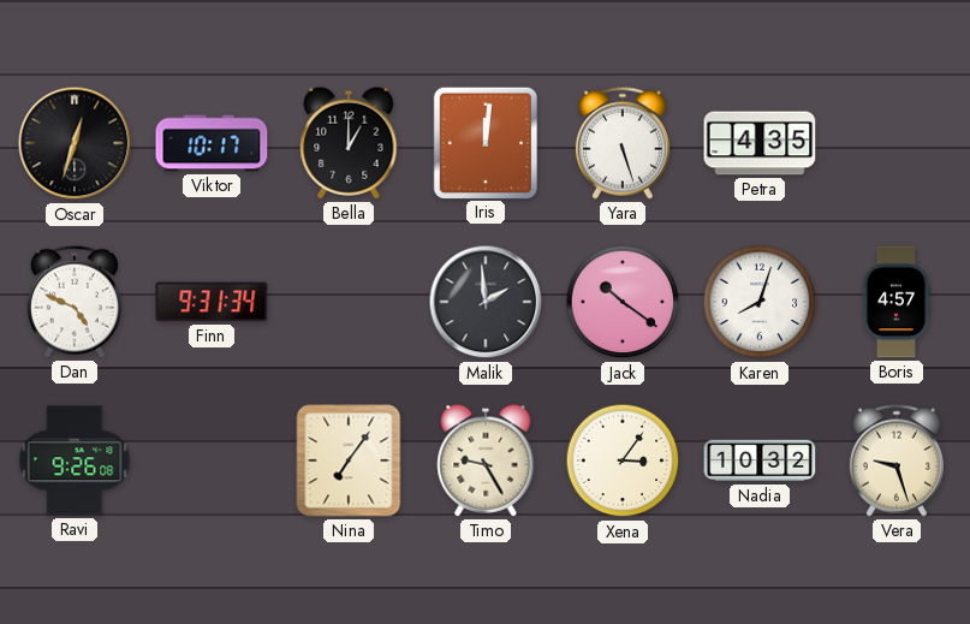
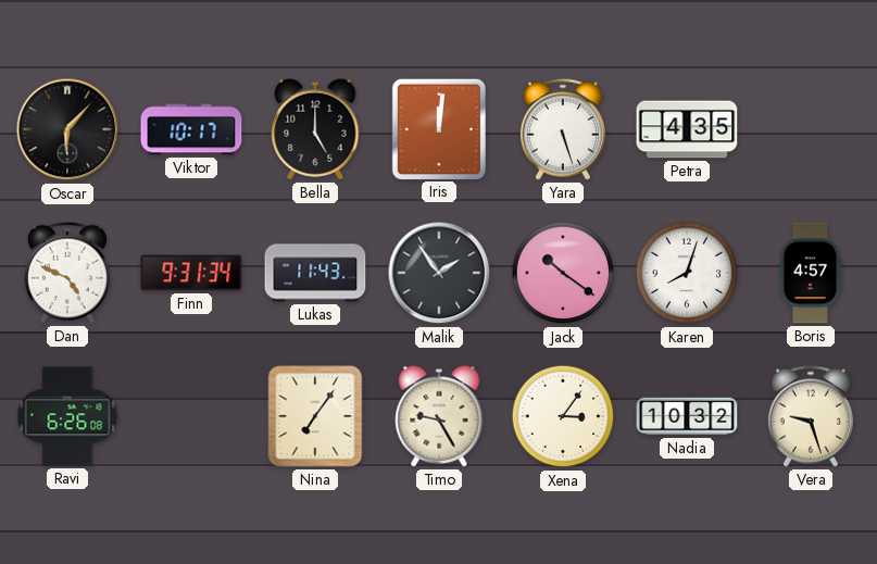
Oscar: 12:33 -> 6:07
Bella: 1:00 -> 5:00
Lukas: none -> 11:43
Malik: 1:59 -> 1:54
Ravi: 9:26 -> 6:26
